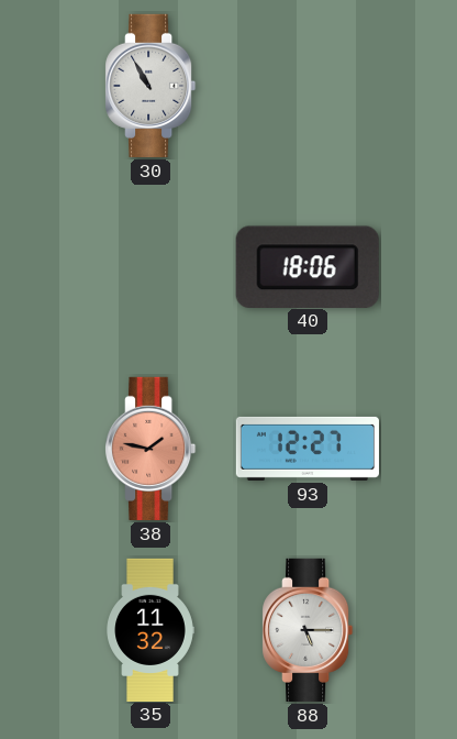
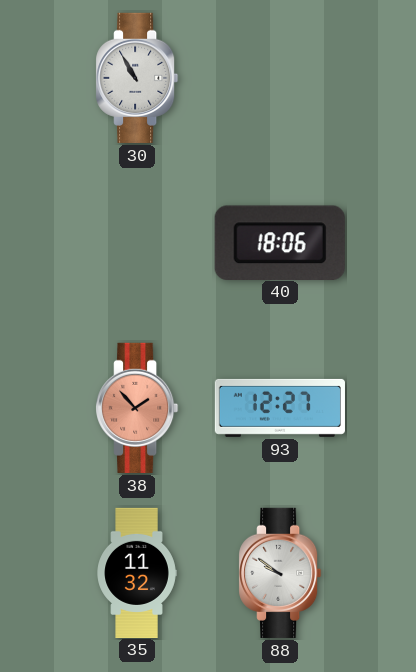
38: 1:47 -> 1:53
88: 5:15 -> 9:51
